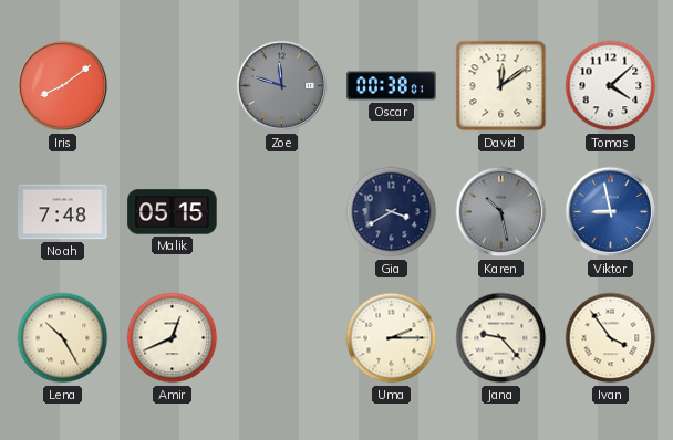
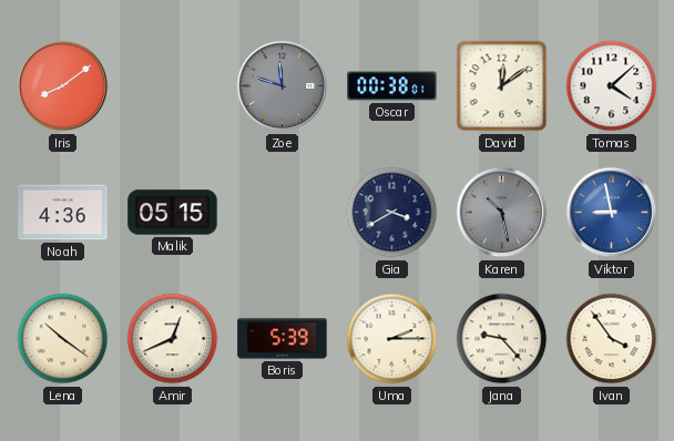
Noah: 7:48 -> 4:36
Lena: 10:25 -> 10:21
Boris: none -> 5:39
